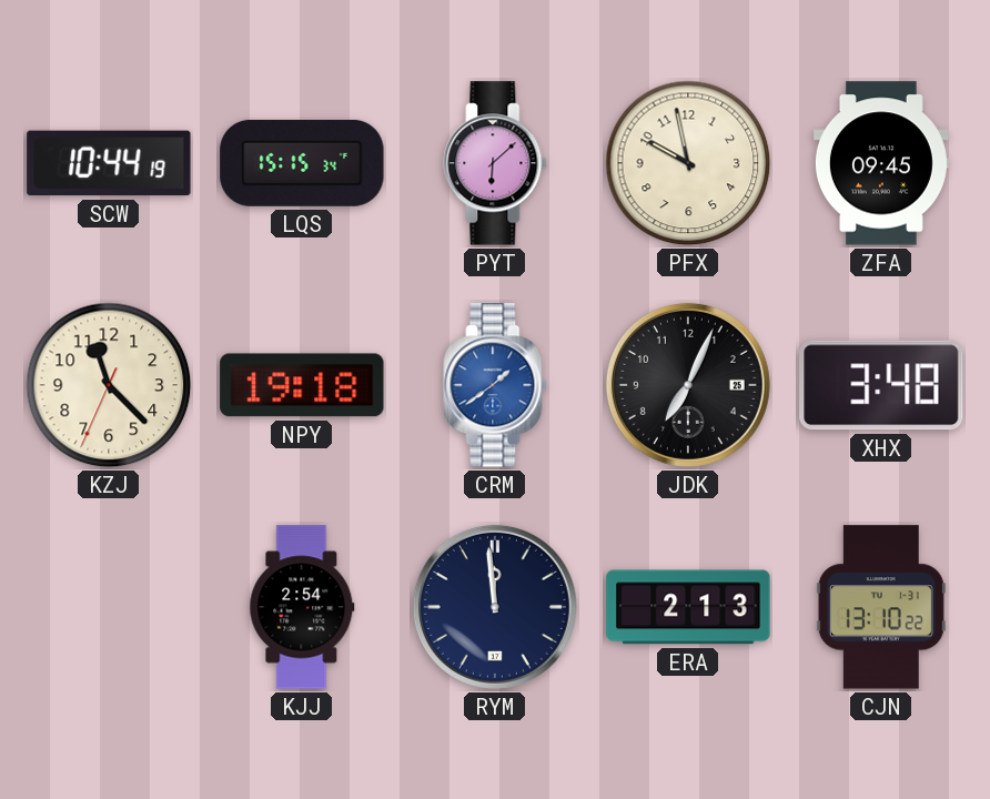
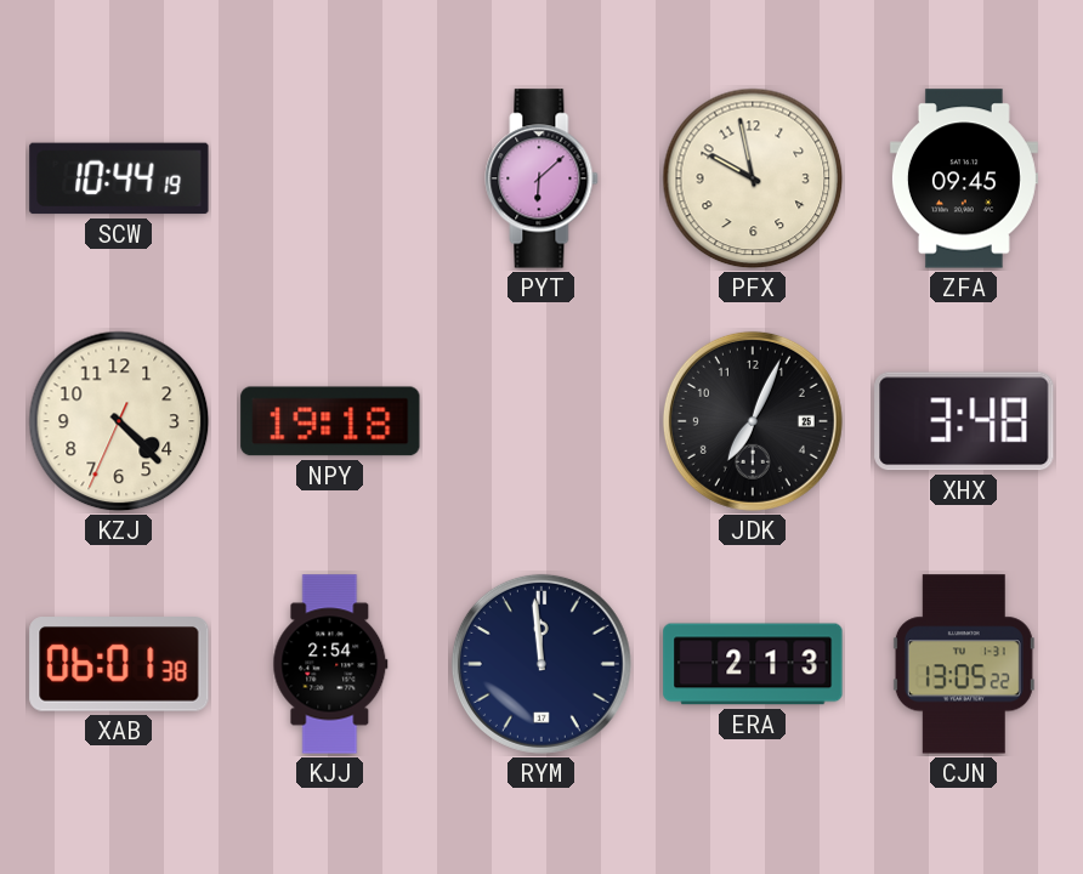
LQS: 15:15 -> none
KZJ: 11:22 -> 4:22
CRM: 1:39 -> none
XAB: none -> 06:01
CJN: 13:10 -> 13:05
